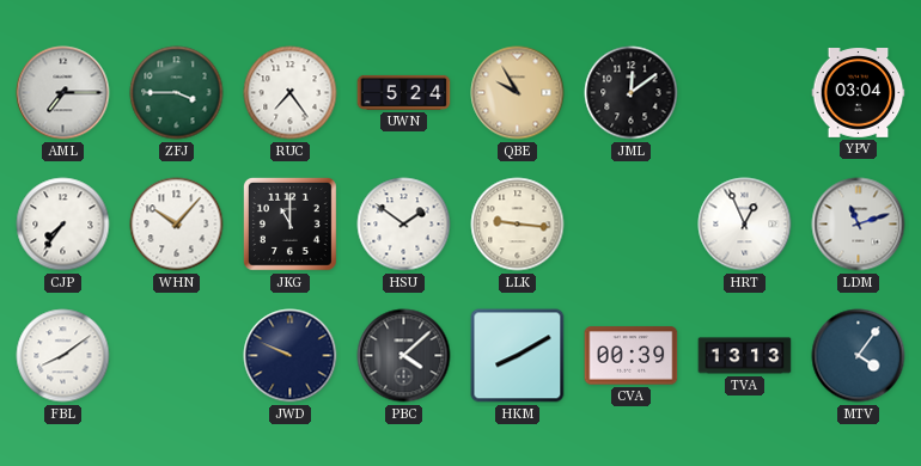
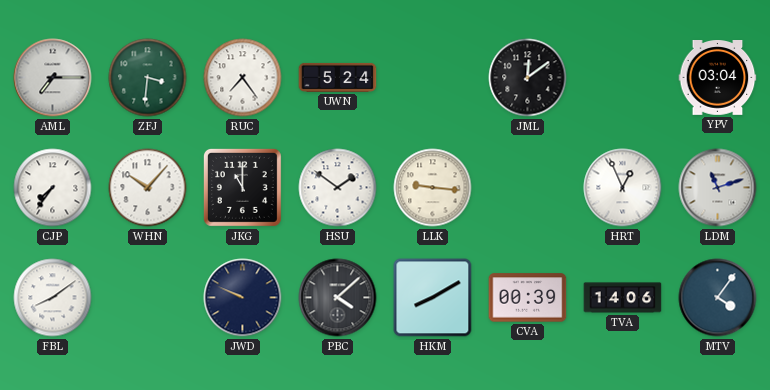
ZFJ: 3:45 -> 3:31
QBE: 9:55 -> none
TVA: 13:13 -> 14:06
